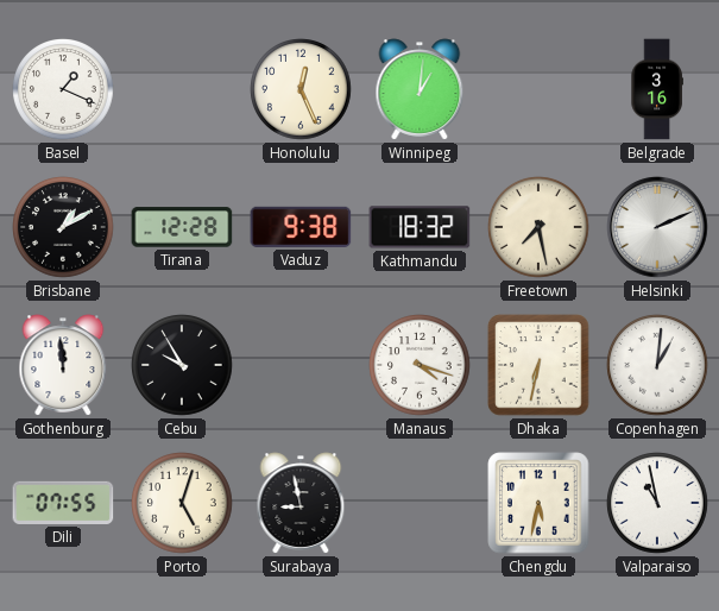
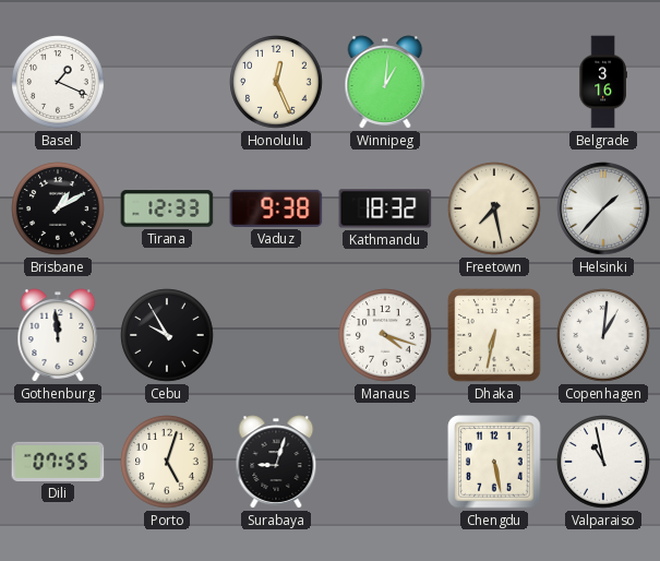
Tirana: 12:28 -> 12:33
Helsinki: 2:11 -> 1:37
Surabaya: 8:58 -> 9:03
Chengdu: 5:32 -> 5:28
